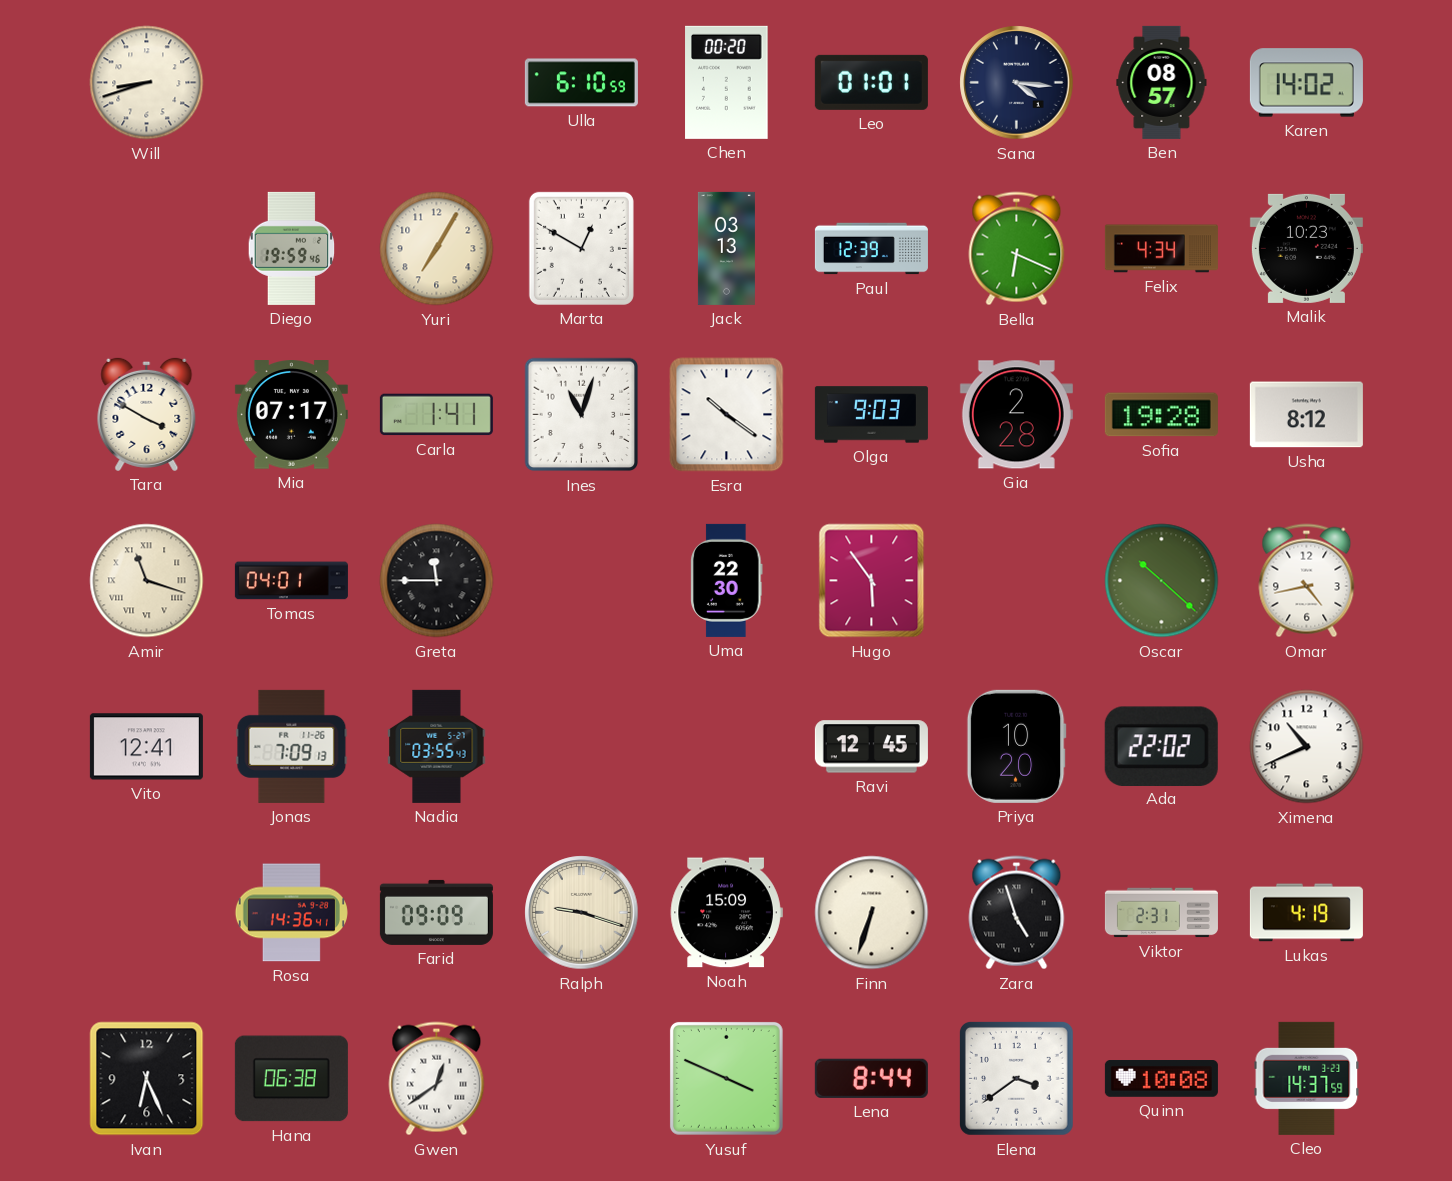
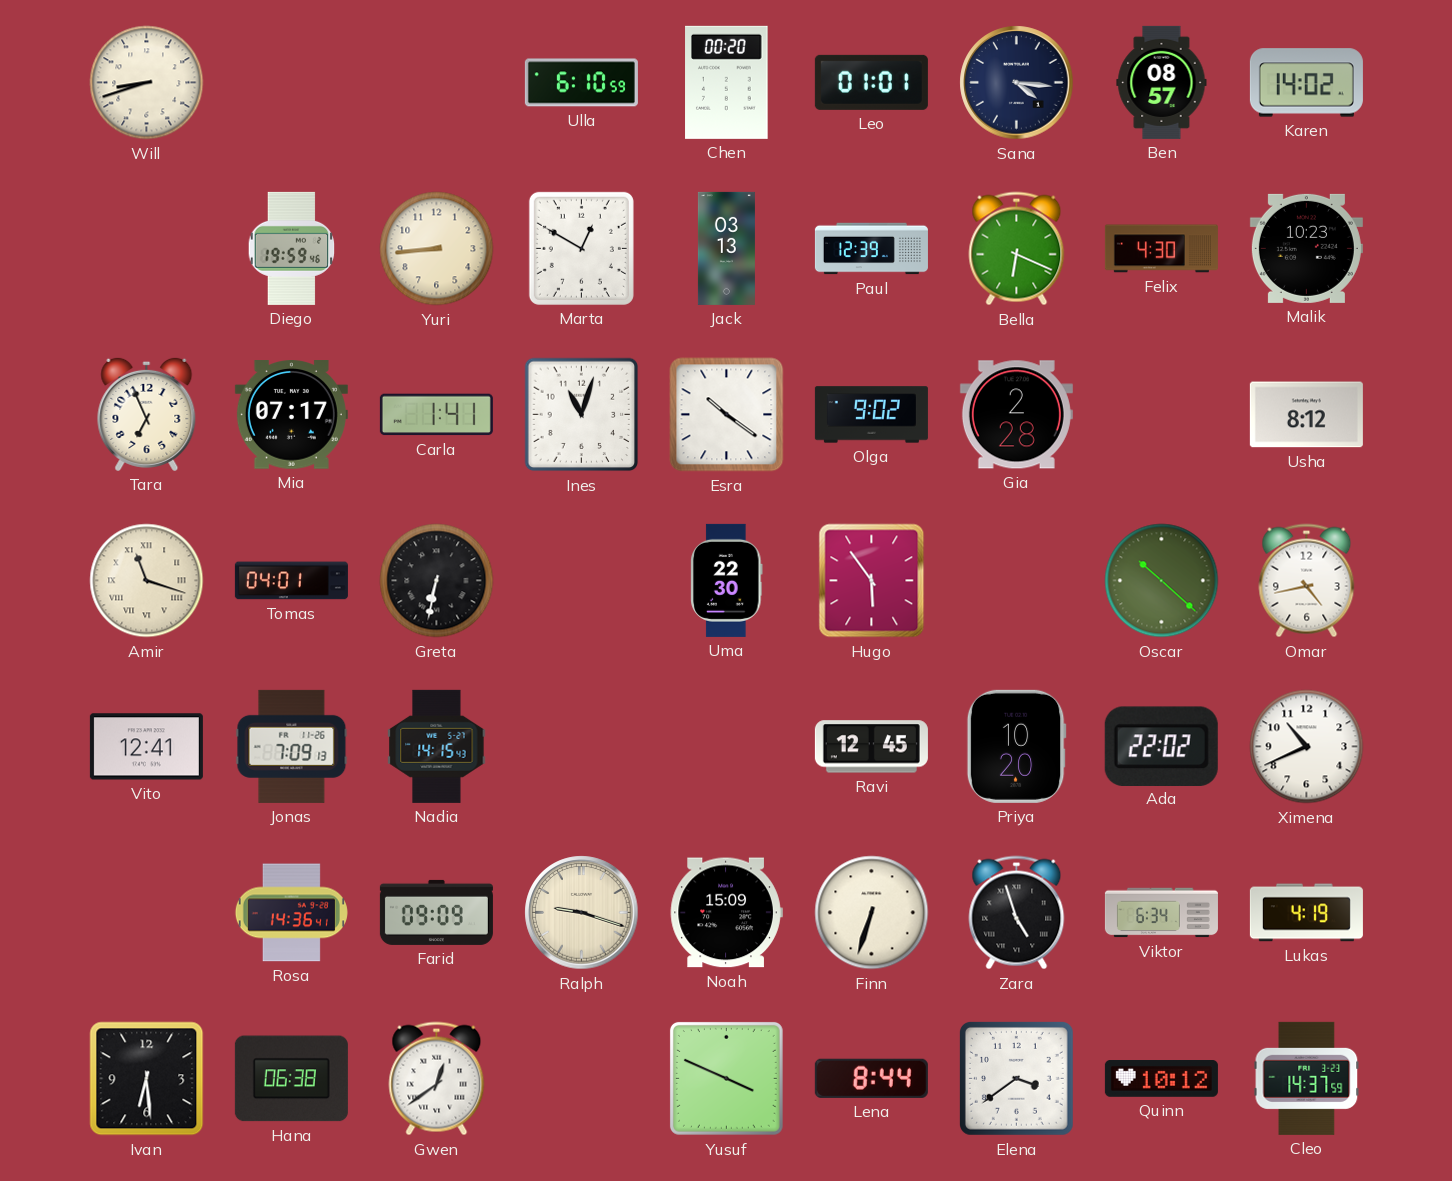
Yuri: 7:05 -> 8:44
Felix: 4:34 -> 4:30
Tara: 3:50 -> 6:56
Olga: 9:03 -> 9:02
Sofia: 19:28 -> none
Greta: 11:45 -> 6:32
Nadia: 03:55 -> 14:15
Viktor: 2:31 -> 6:34
Ivan: 6:26 -> 6:29
Quinn: 10:08 -> 10:12
